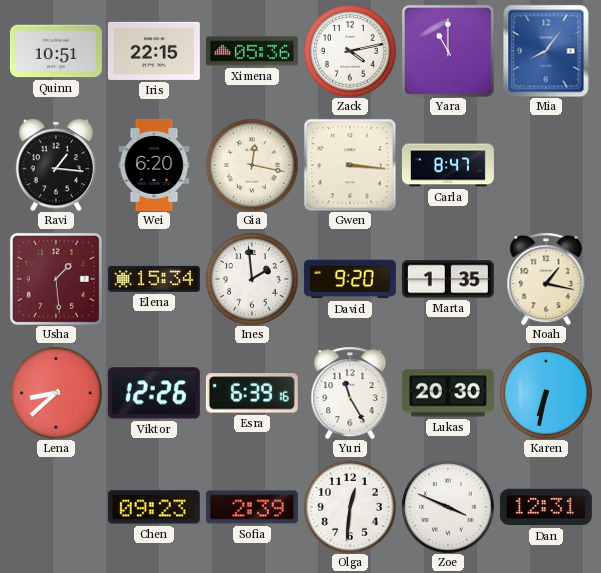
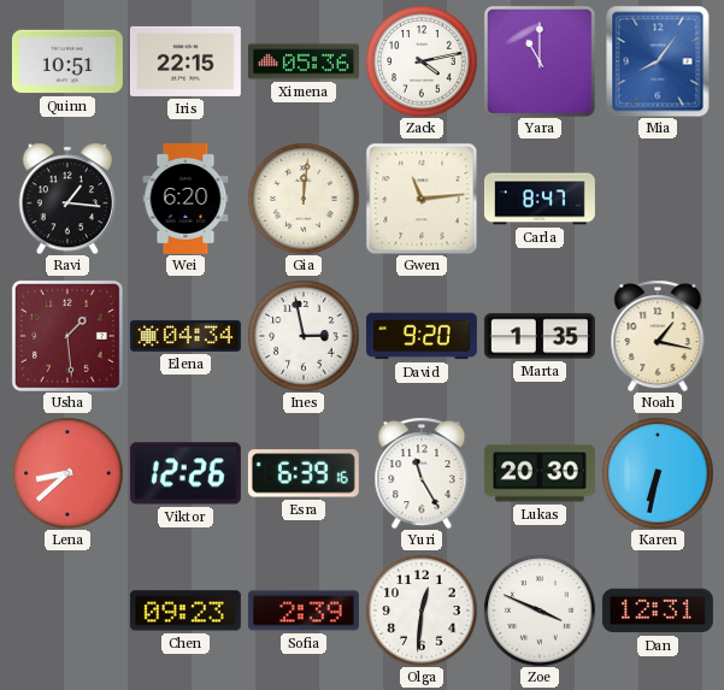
Gia: 12:17 -> 12:01
Gwen: 3:16 -> 11:14
Elena: 15:34 -> 04:34
Ines: 1:59 -> 2:58
